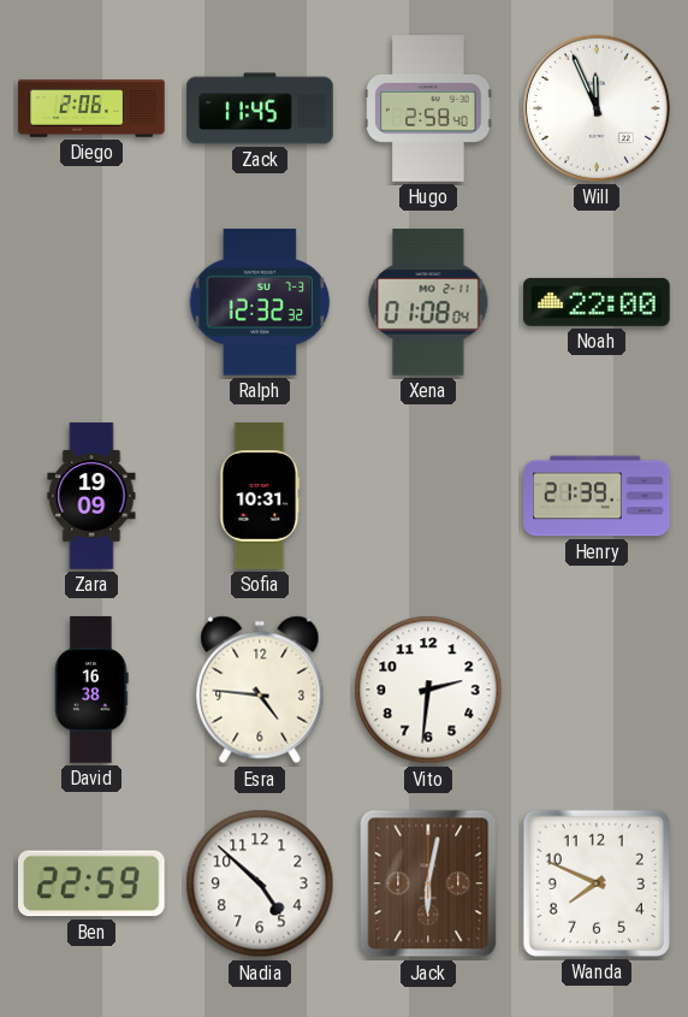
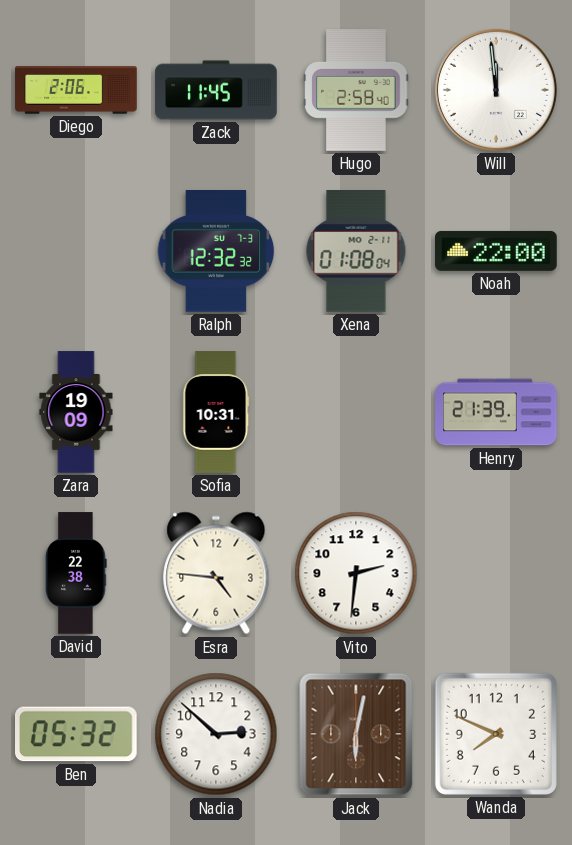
Will: 11:56 -> 11:59
David: 16:38 -> 22:38
Ben: 22:59 -> 05:32
Nadia: 4:52 -> 2:52
